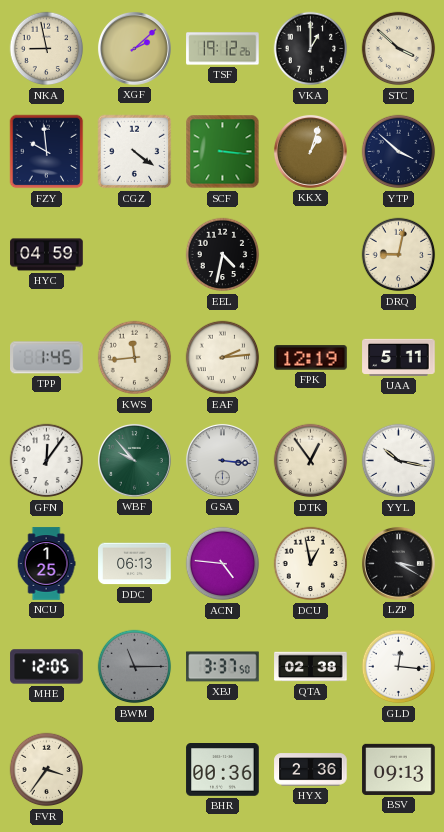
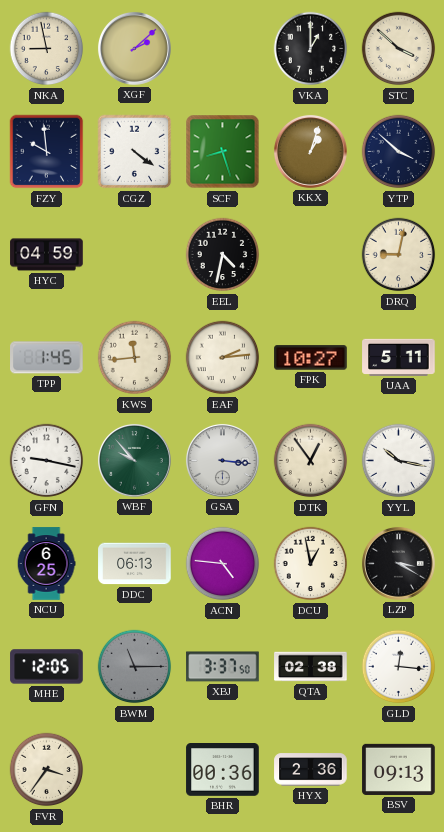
TSF: 19:12 -> none
SCF: 3:16 -> 8:27
FPK: 12:19 -> 10:27
GFN: 12:06 -> 9:17
NCU: 1:25 -> 6:25
